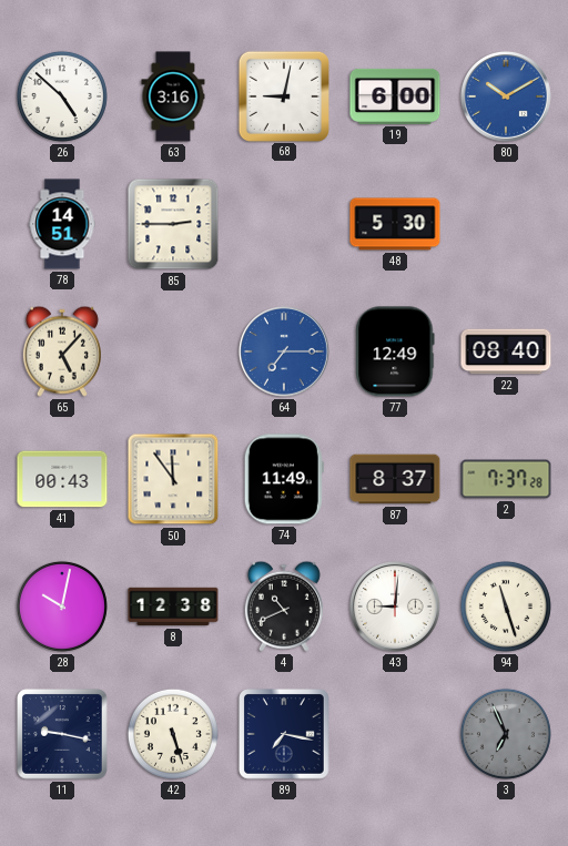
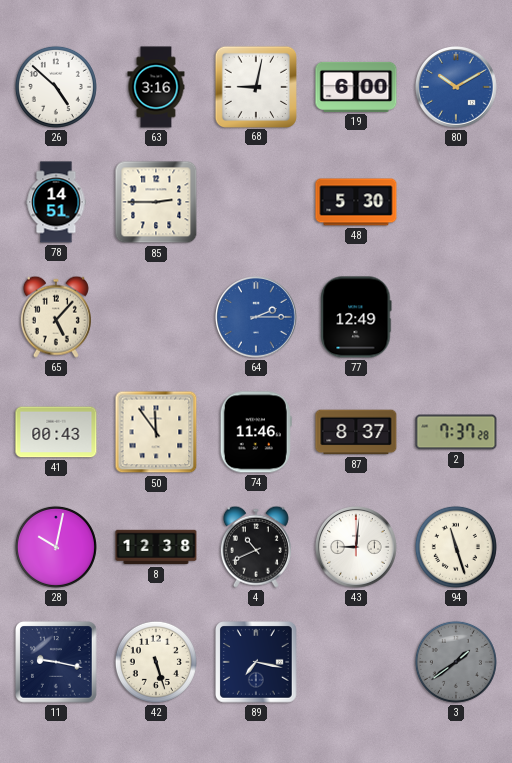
64: 7:15 -> 2:15
22: 08:40 -> none
74: 11:49 -> 11:46
3: 6:56 -> 1:39
